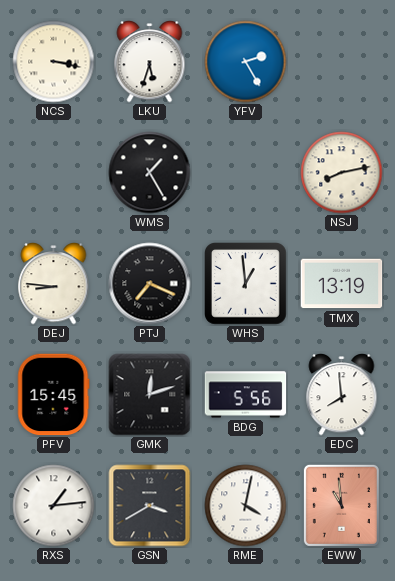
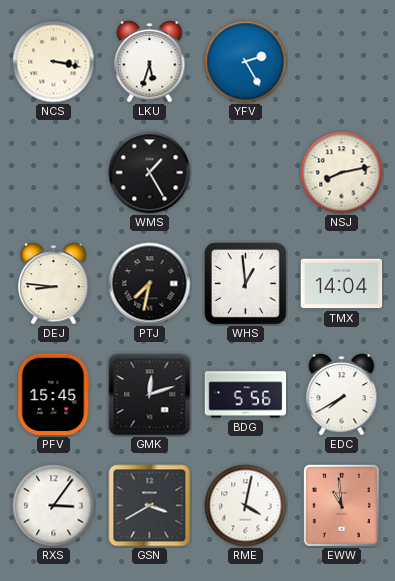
PTJ: 7:19 -> 7:32
TMX: 13:19 -> 14:04
EDC: 7:59 -> 7:40
RXS: 1:14 -> 3:06
